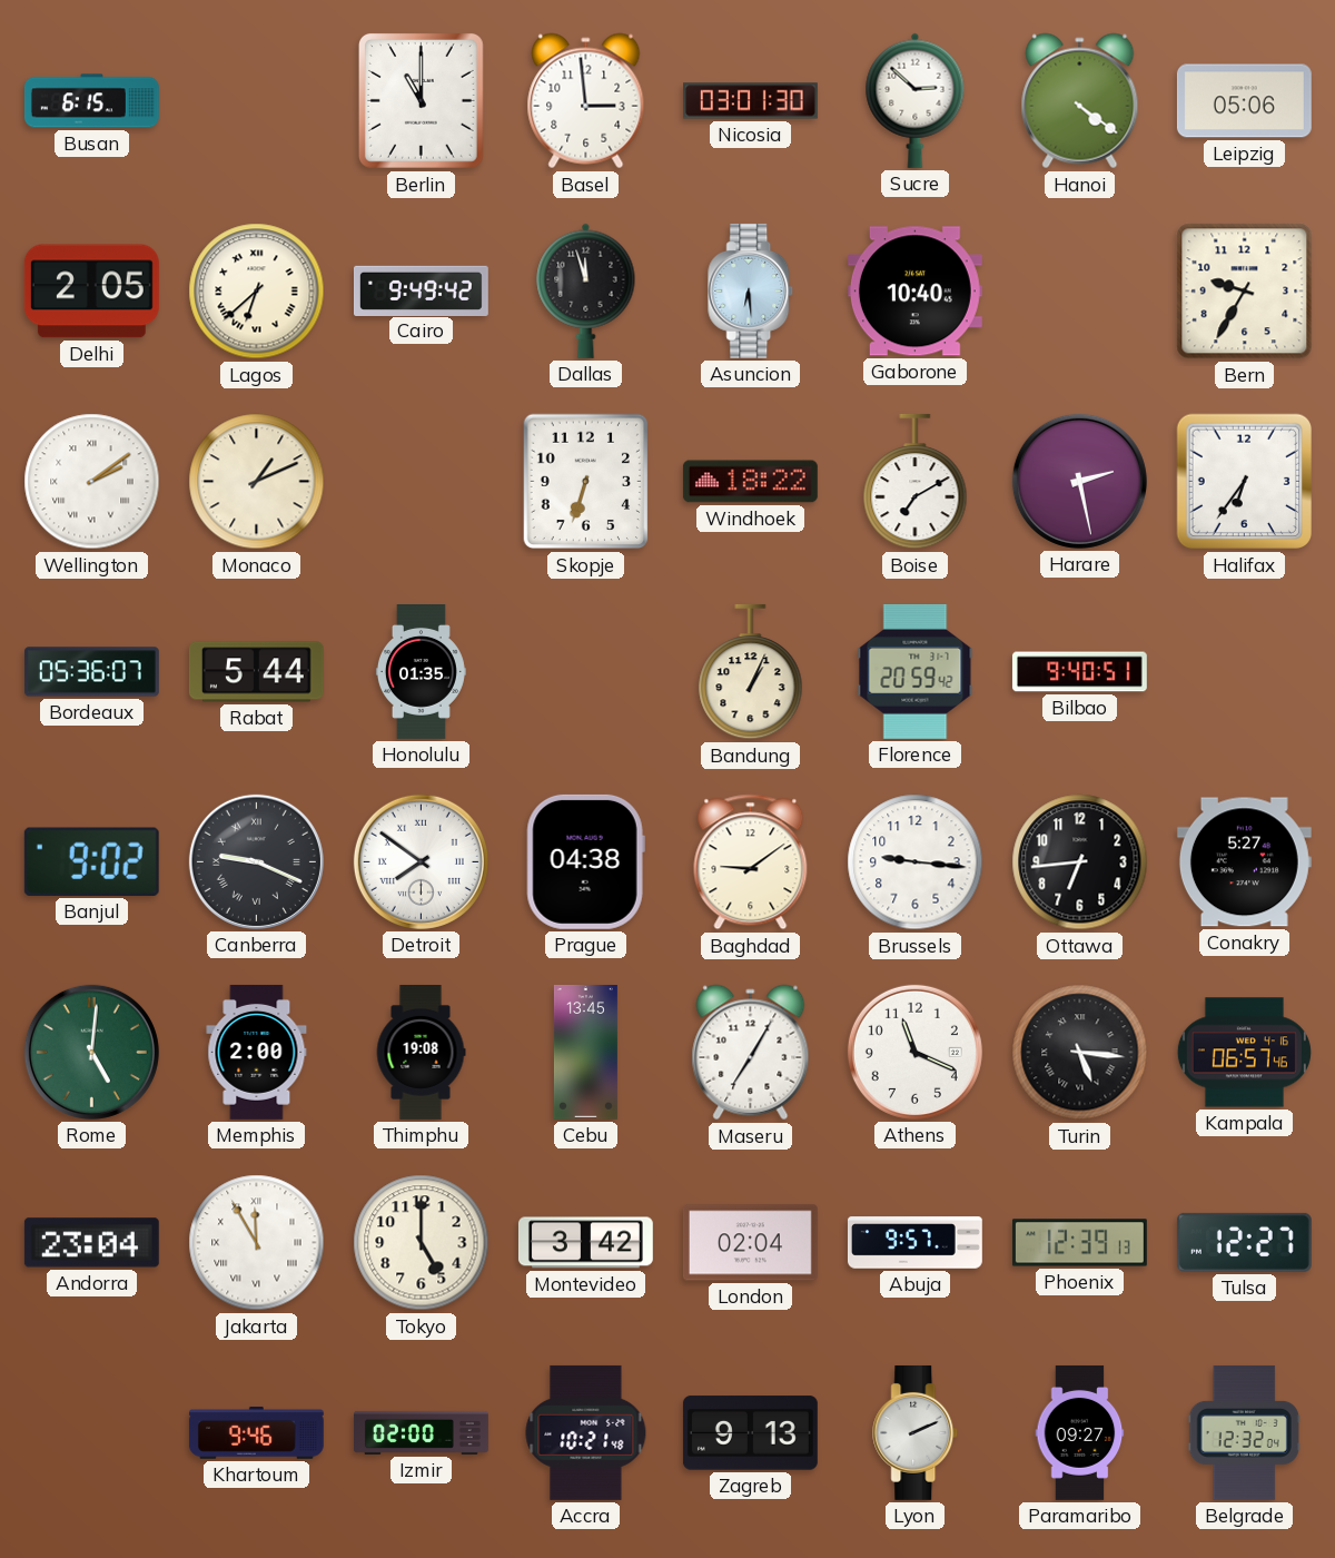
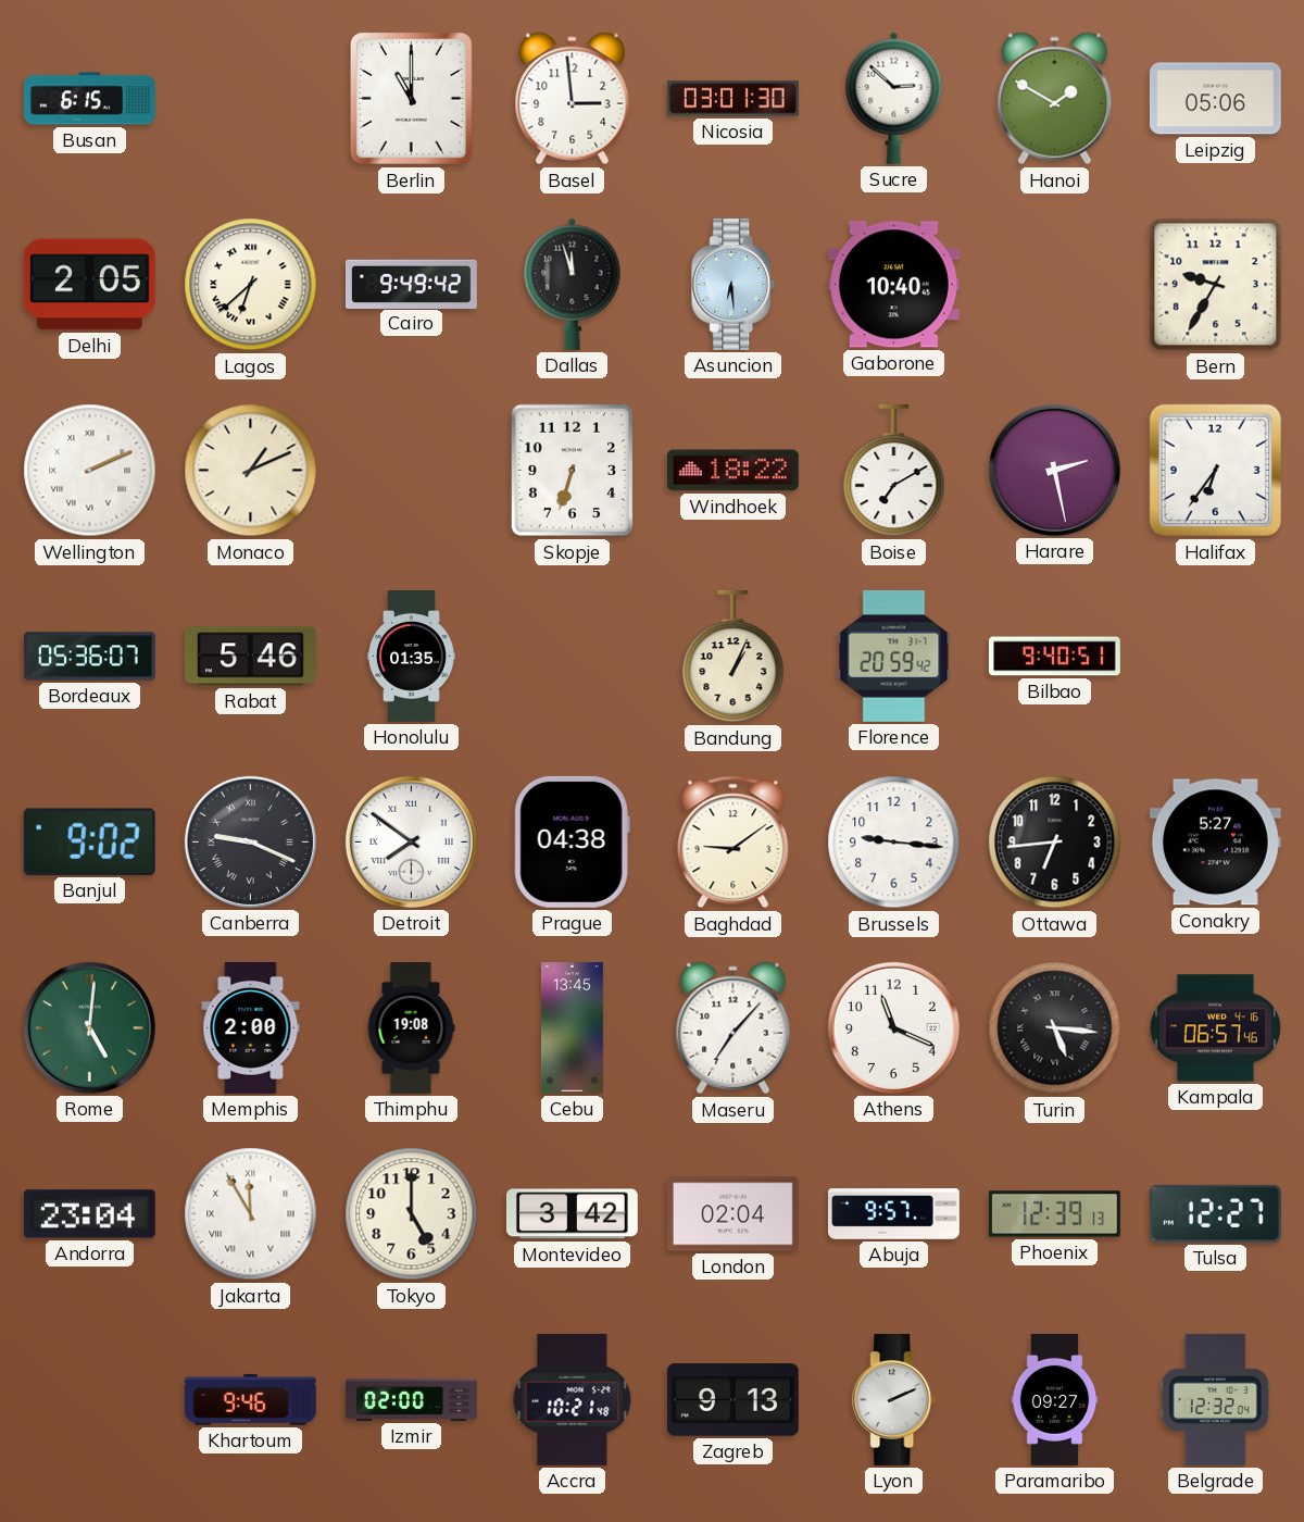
Hanoi: 4:21 -> 1:50
Wellington: 2:09 -> 2:11
Rabat: 5:44 -> 5:46
Maseru: 7:05 -> 7:07
